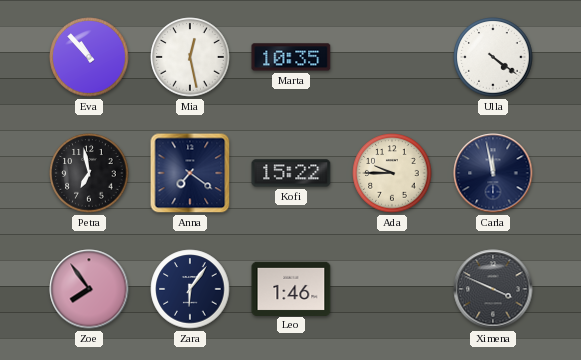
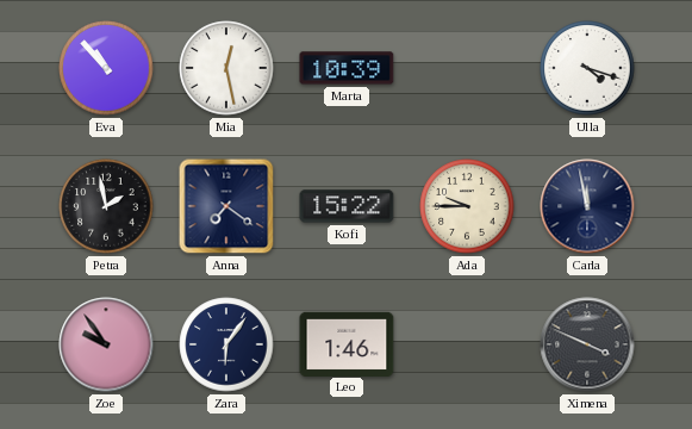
Marta: 10:35 -> 10:39
Ulla: 4:21 -> 4:18
Petra: 6:58 -> 1:58
Zoe: 7:54 -> 9:54
